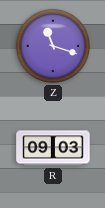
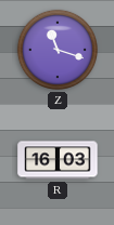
R: 09:03 -> 16:03
